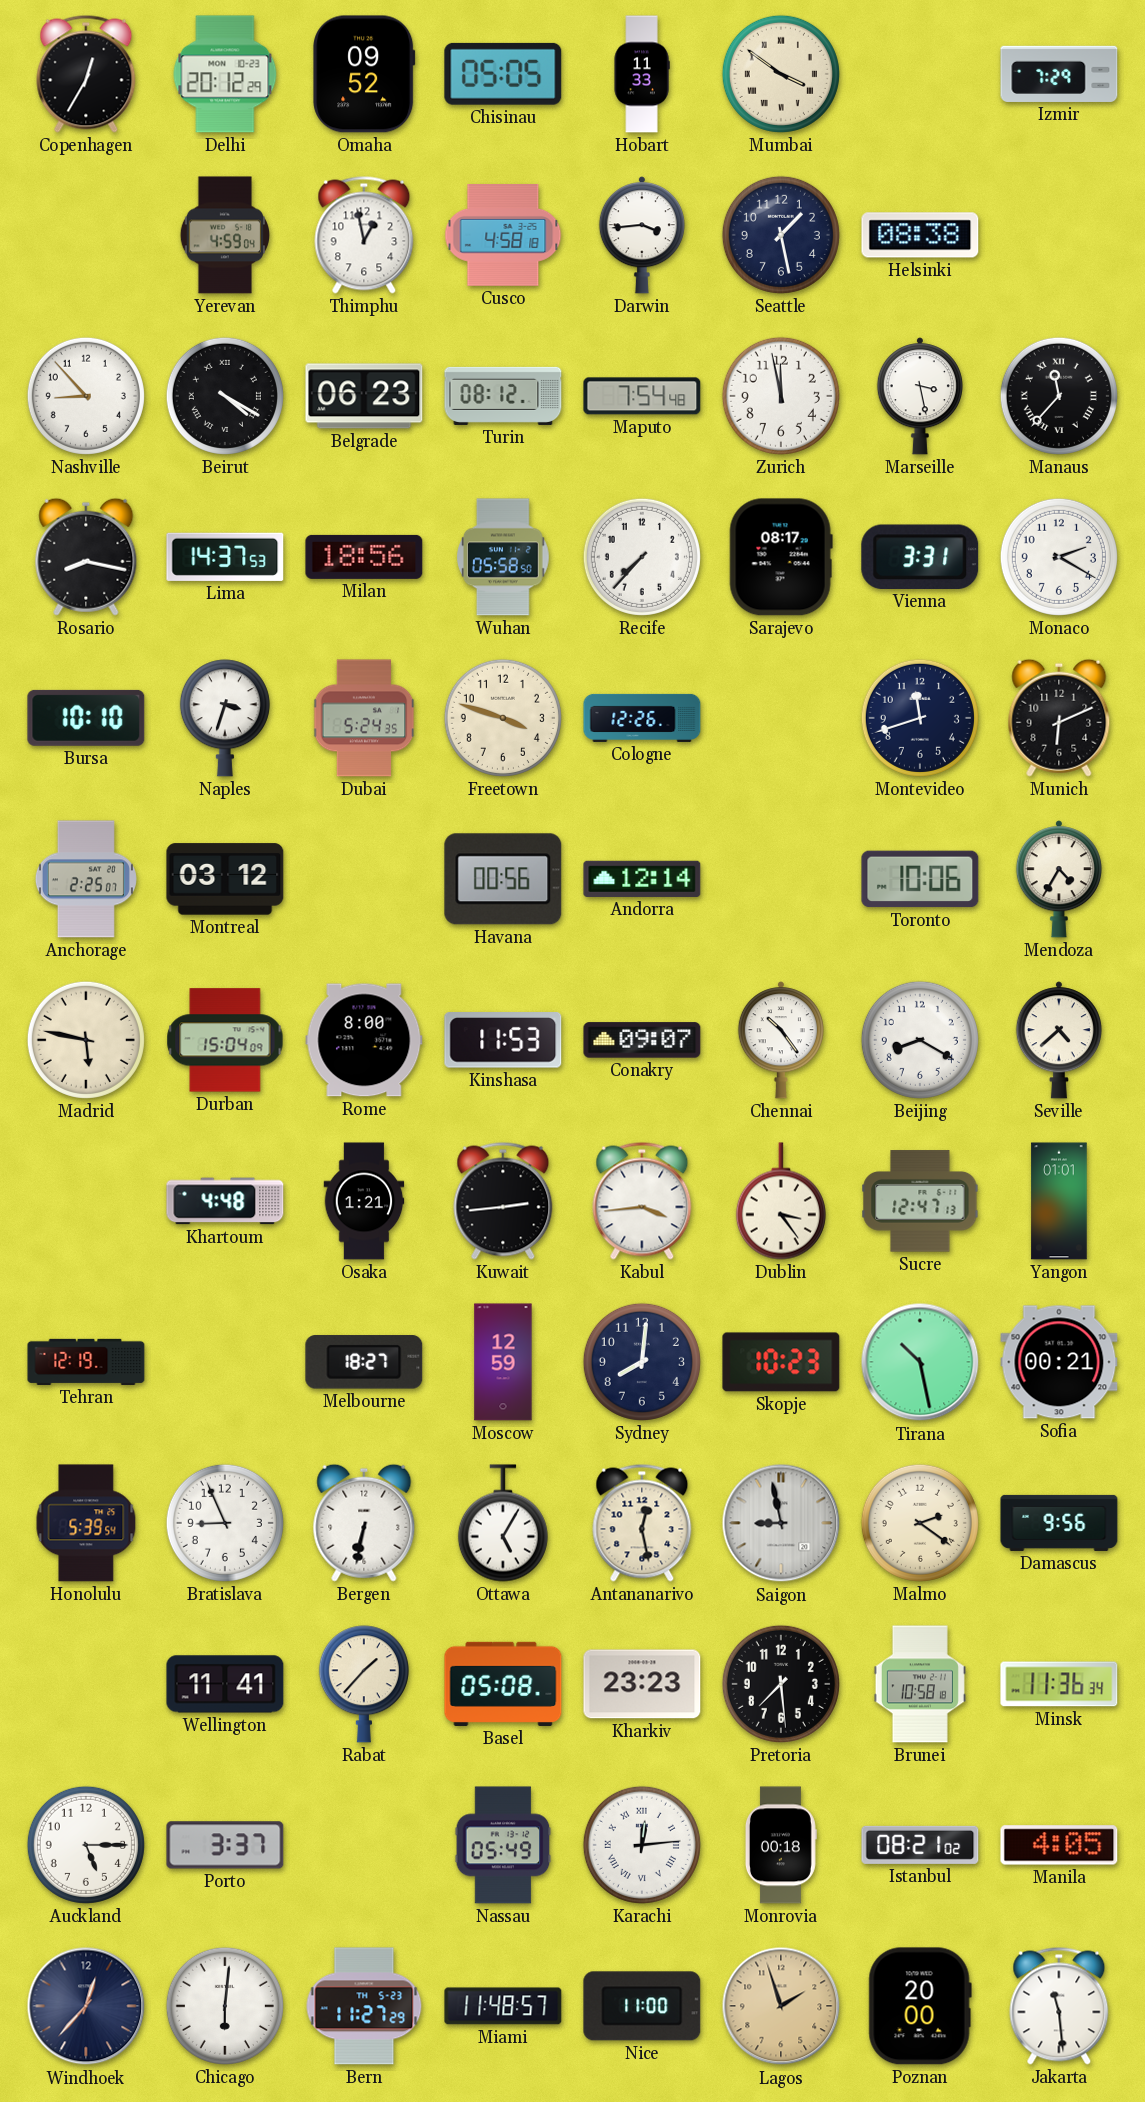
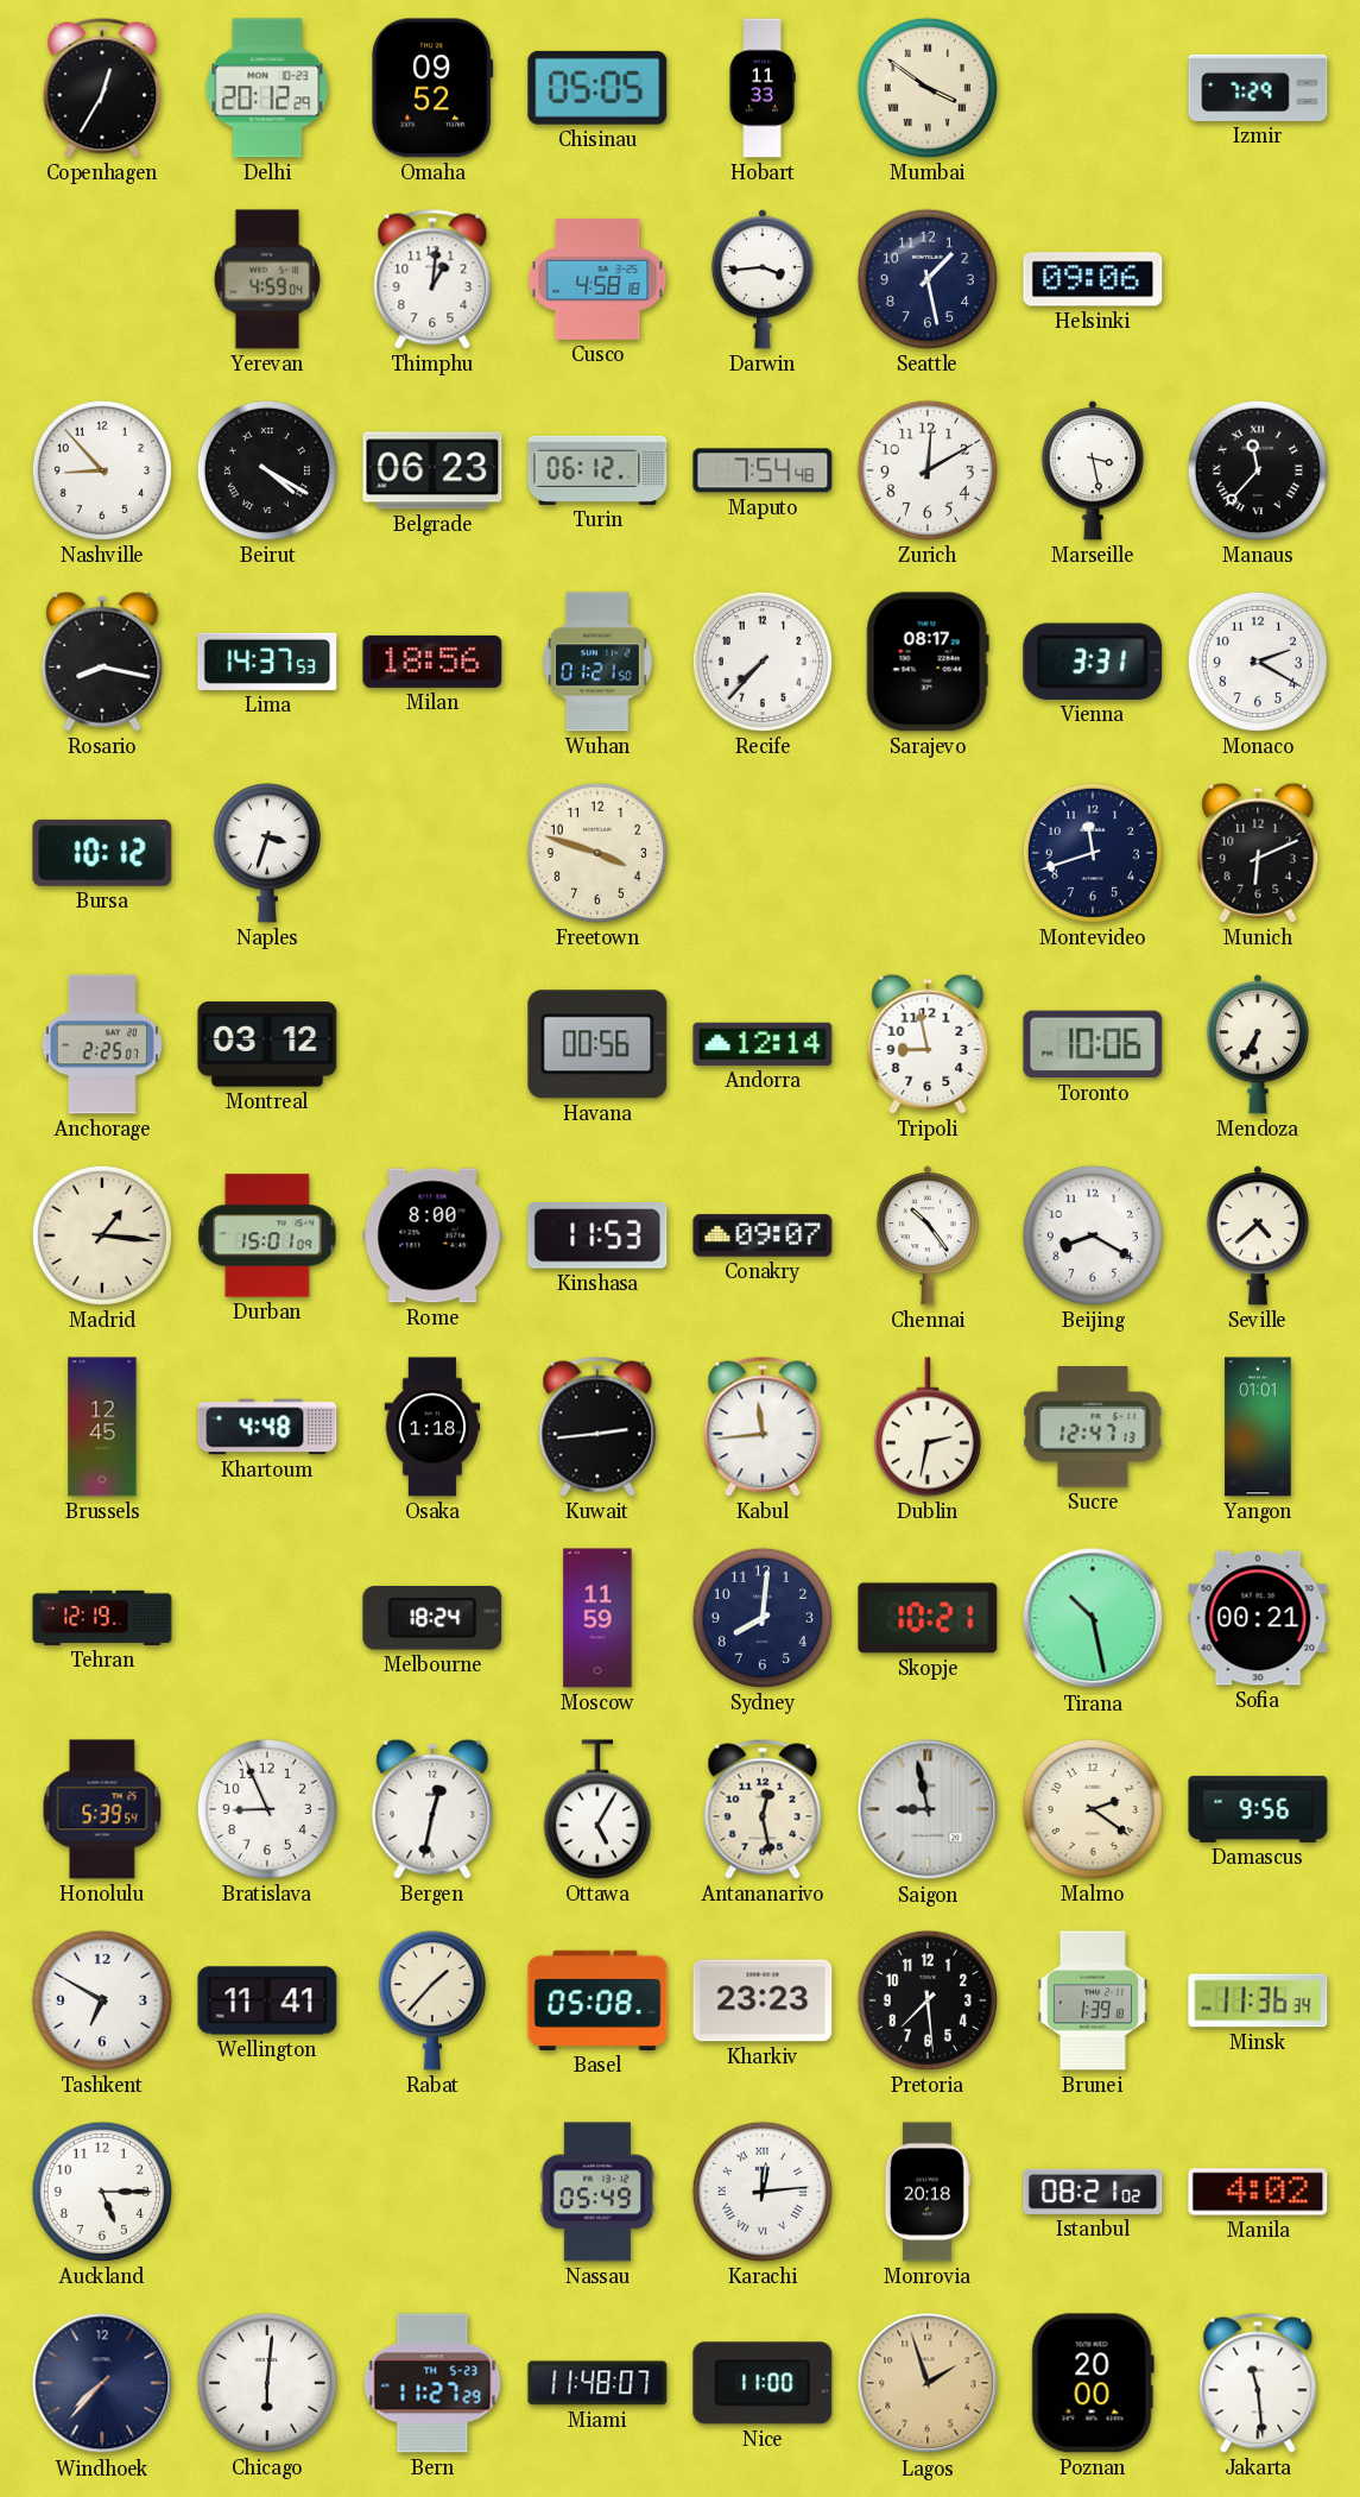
Thimphu: 12:58 -> 1:01
Helsinki: 08:38 -> 09:06
Turin: 08:12 -> 06:12
Zurich: 11:58 -> 12:10
Wuhan: 05:58 -> 01:21
Bursa: 10:10 -> 10:12
Dubai: 5:24 -> none
Cologne: 12:26 -> none
Tripoli: none -> 8:58
Mendoza: 4:35 -> 6:35
Madrid: 5:47 -> 1:16
Durban: 15:04 -> 15:01
Brussels: none -> 12:45
Osaka: 1:21 -> 1:18
Kabul: 3:44 -> 11:44
Dublin: 3:24 -> 2:32
Melbourne: 18:27 -> 18:24
Moscow: 12:59 -> 11:59
Skopje: 10:23 -> 10:21
Bergen: 6:32 -> 12:32
Tashkent: none -> 6:50
Brunei: 10:58 -> 1:39
Porto: 3:37 -> none
Monrovia: 00:18 -> 20:18
Manila: 4:05 -> 4:02
Windhoek: 12:37 -> 7:37
Miami: 11:48:57 -> 11:48:07
